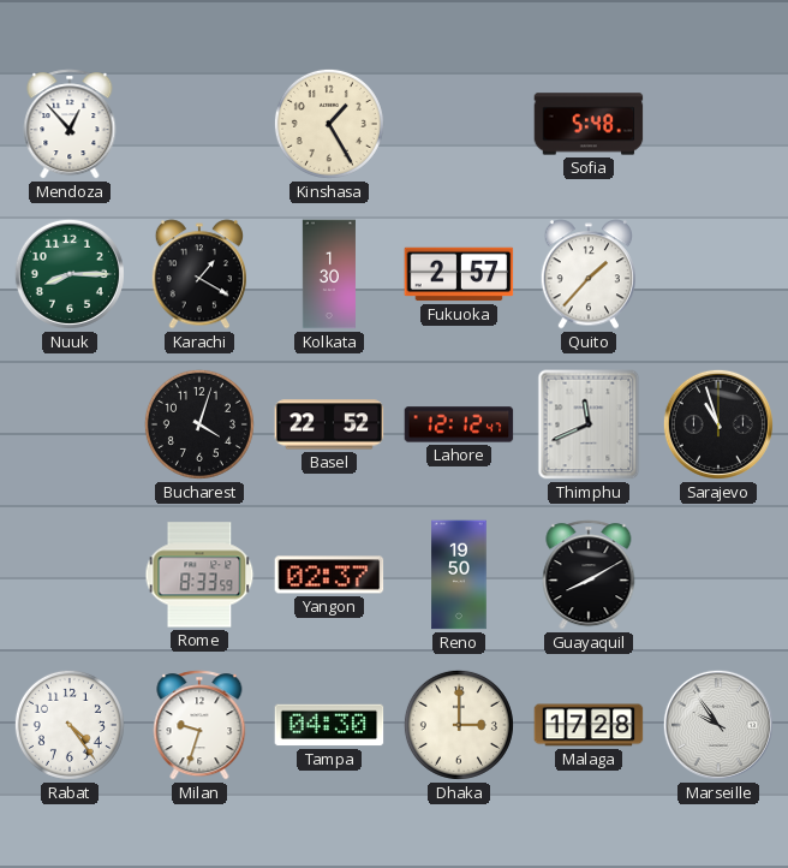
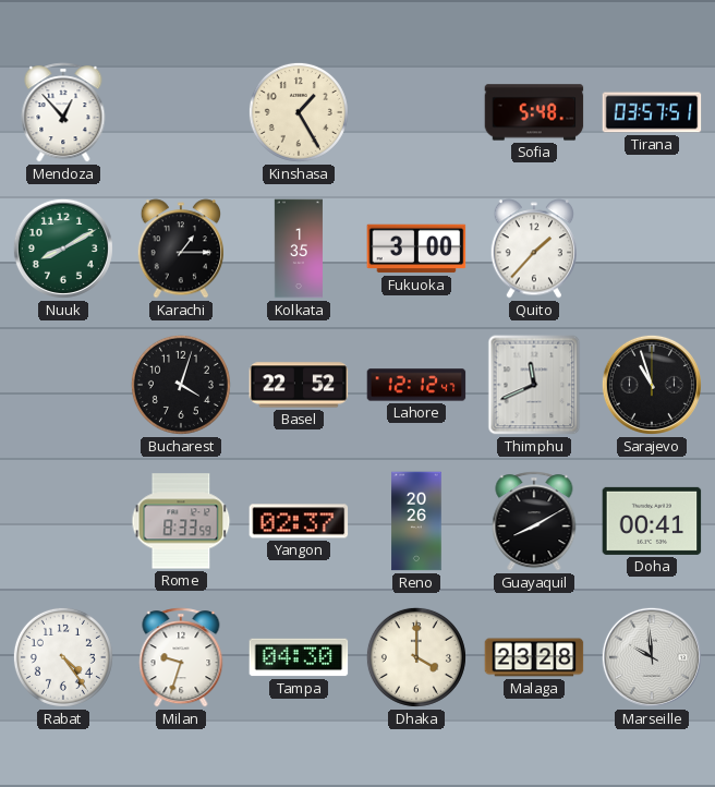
Tirana: none -> 03:57
Nuuk: 8:15 -> 8:10
Karachi: 1:20 -> 1:15
Kolkata: 1:30 -> 1:35
Fukuoka: 2:57 -> 3:00
Reno: 19:50 -> 20:26
Doha: none -> 00:41
Dhaka: 3:00 -> 4:00
Malaga: 17:28 -> 23:28
Marseille: 9:54 -> 9:59
